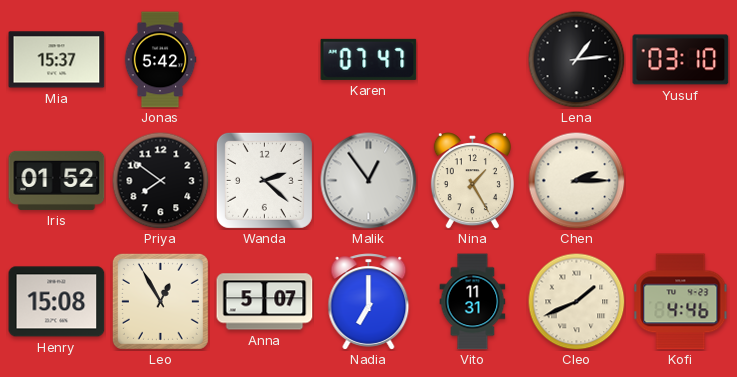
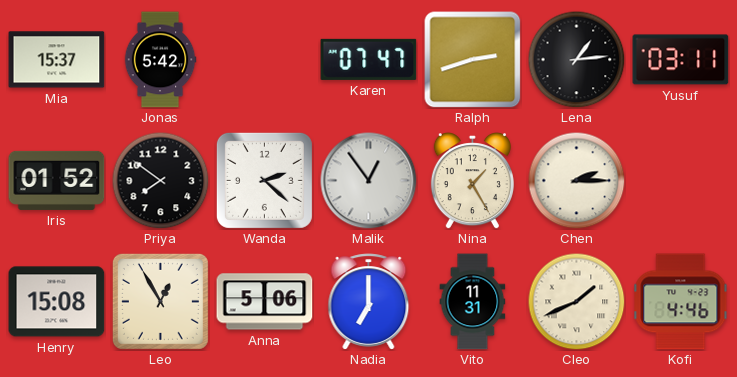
Ralph: none -> 2:42
Yusuf: 03:10 -> 03:11
Anna: 5:07 -> 5:06
